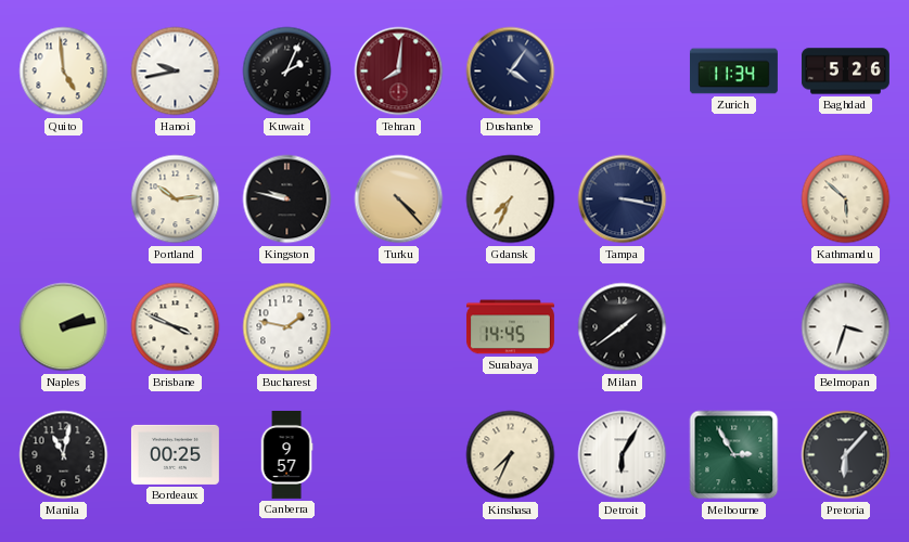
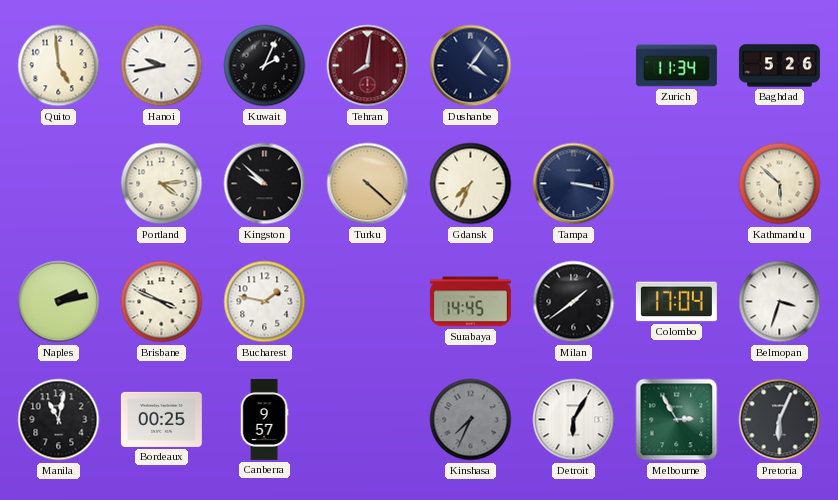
Portland: 10:14 -> 4:14
Kingston: 9:47 -> 9:52
Turku: 4:23 -> 4:22
Colombo: none -> 17:04
Kinshasa dial: cream -> grey
Pretoria: 6:07 -> 6:04
